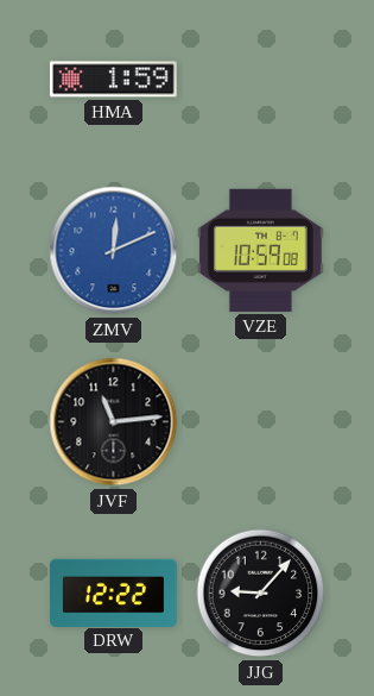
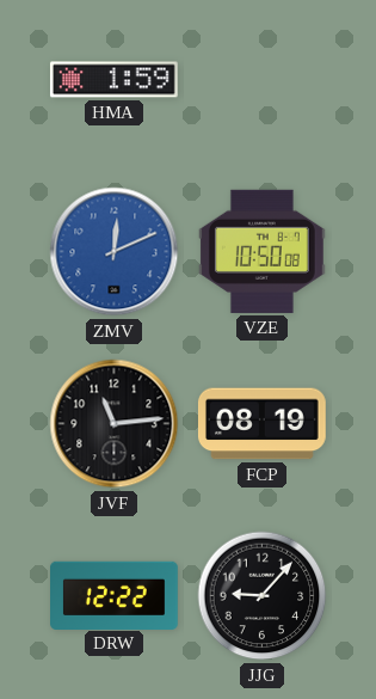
VZE: 10:59 -> 10:50
FCP: none -> 08:19
